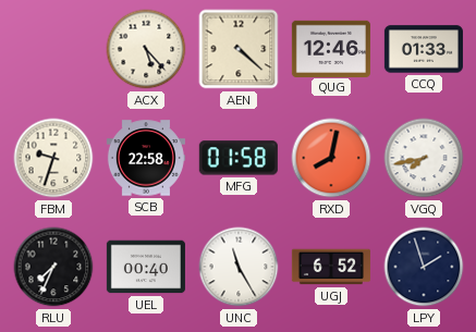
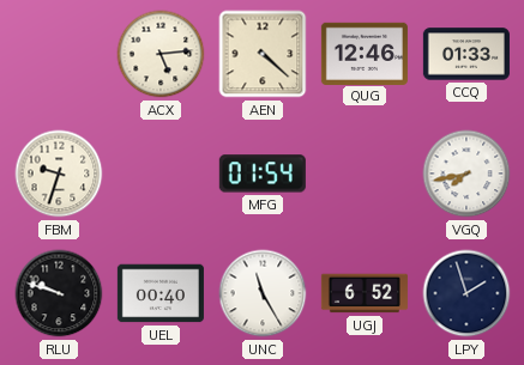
ACX: 5:23 -> 5:14
SCB: 22:58 -> none
MFG: 01:58 -> 01:54
RXD: 8:02 -> none
RLU: 7:34 -> 9:48
